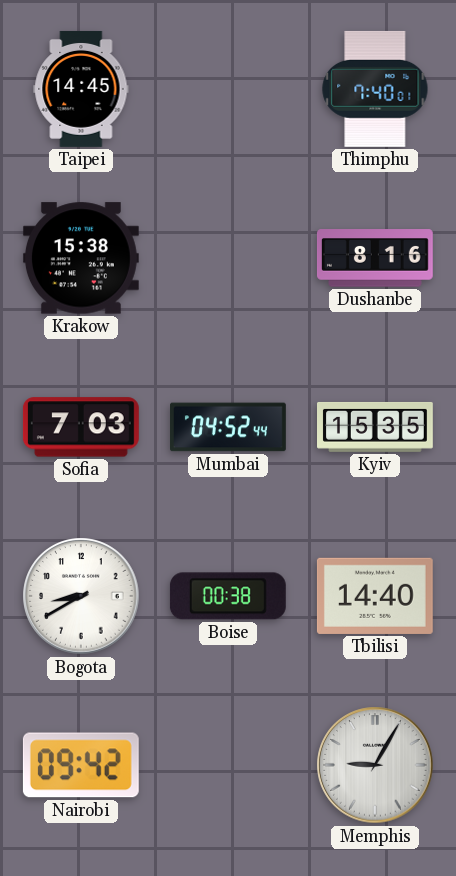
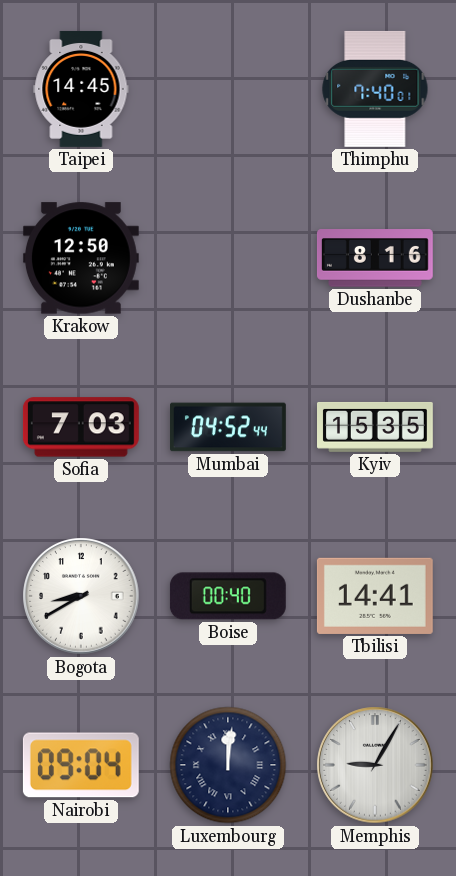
Krakow: 15:38 -> 12:50
Boise: 00:38 -> 00:40
Tbilisi: 14:40 -> 14:41
Nairobi: 09:42 -> 09:04
Luxembourg: none -> 12:01
